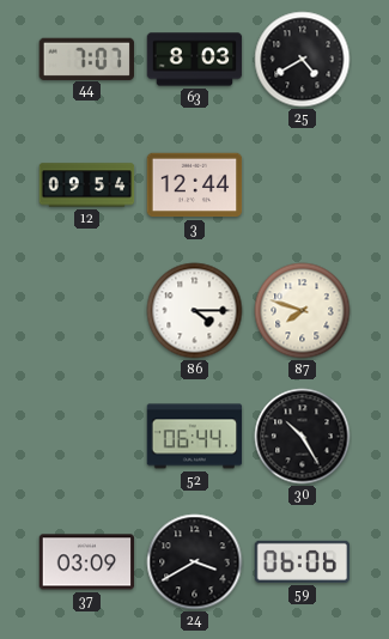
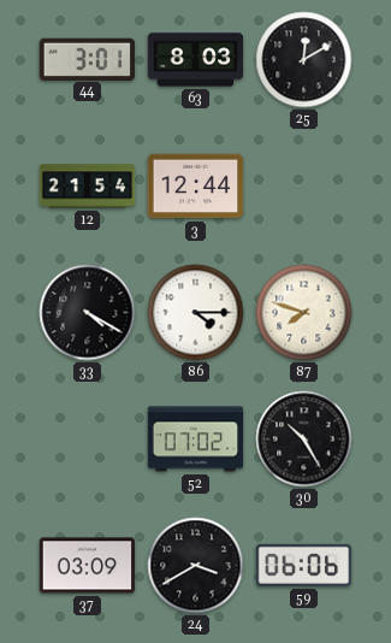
44: 7:07 -> 3:01
25: 4:40 -> 12:10
12: 09:54 -> 21:54
33: none -> 4:20
52: 06:44 -> 07:02
